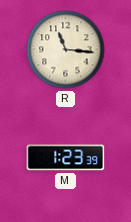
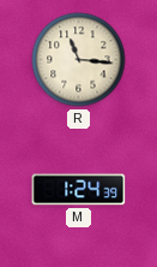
M: 1:23 -> 1:24
